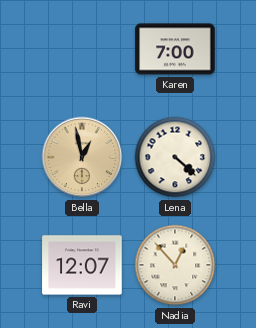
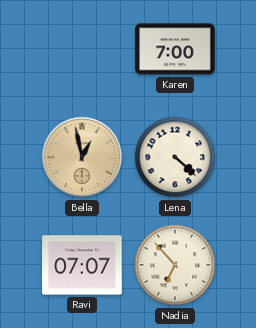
Ravi: 12:07 -> 07:07
Nadia: 12:53 -> 6:53
